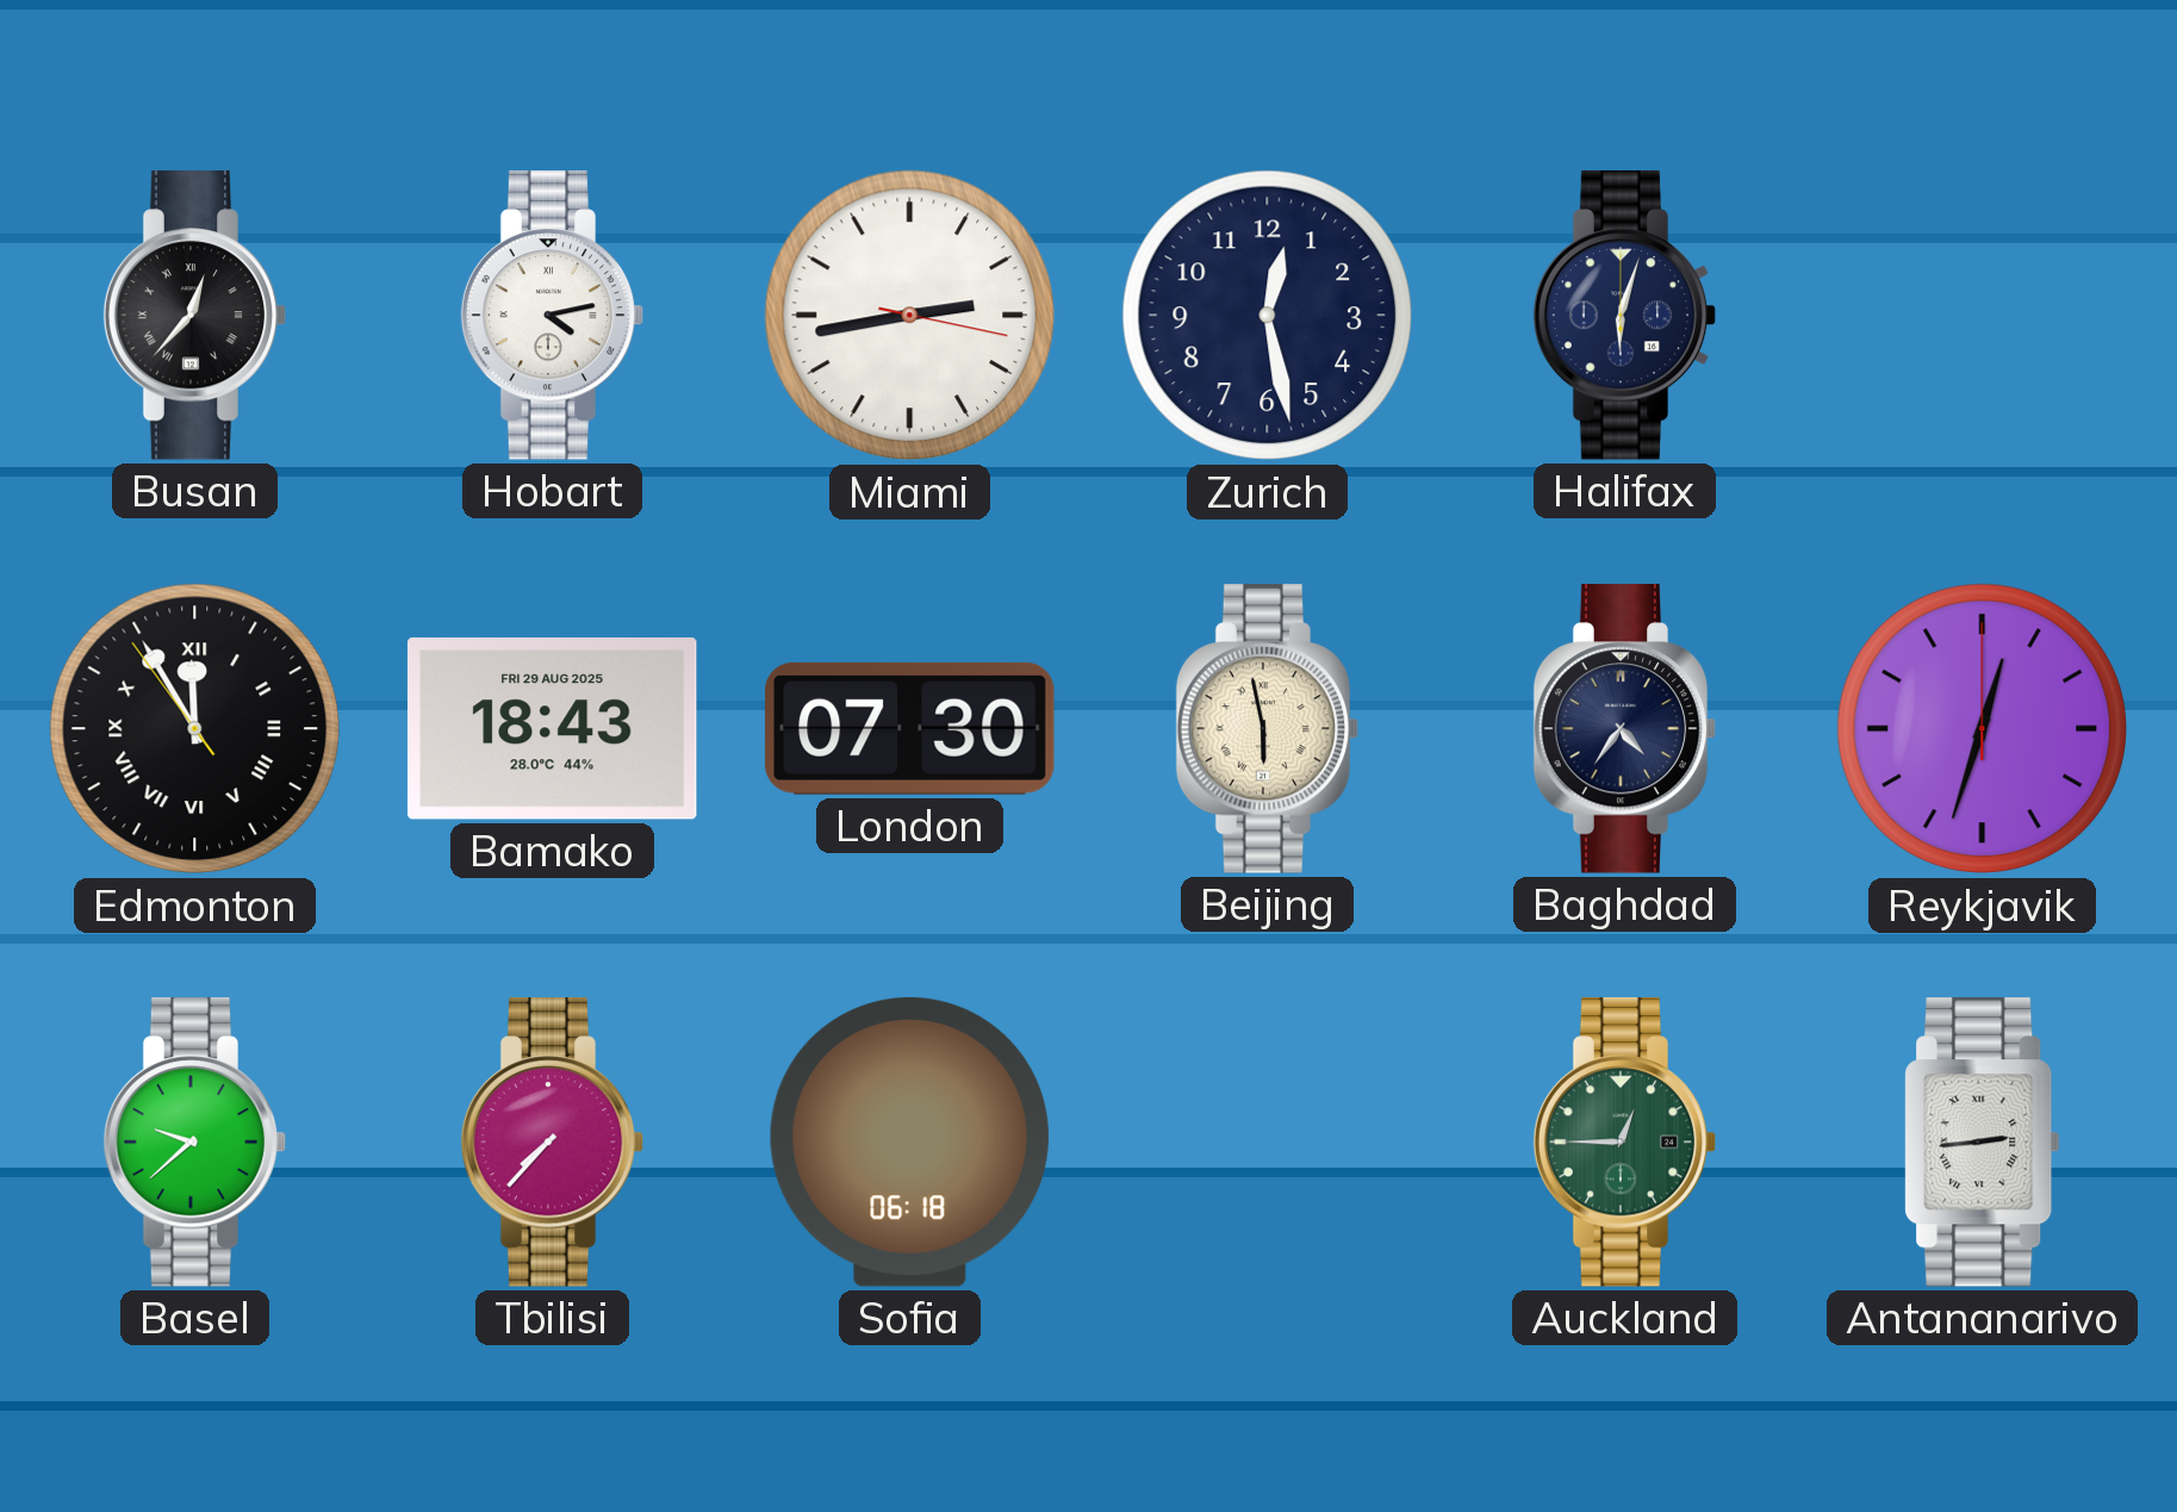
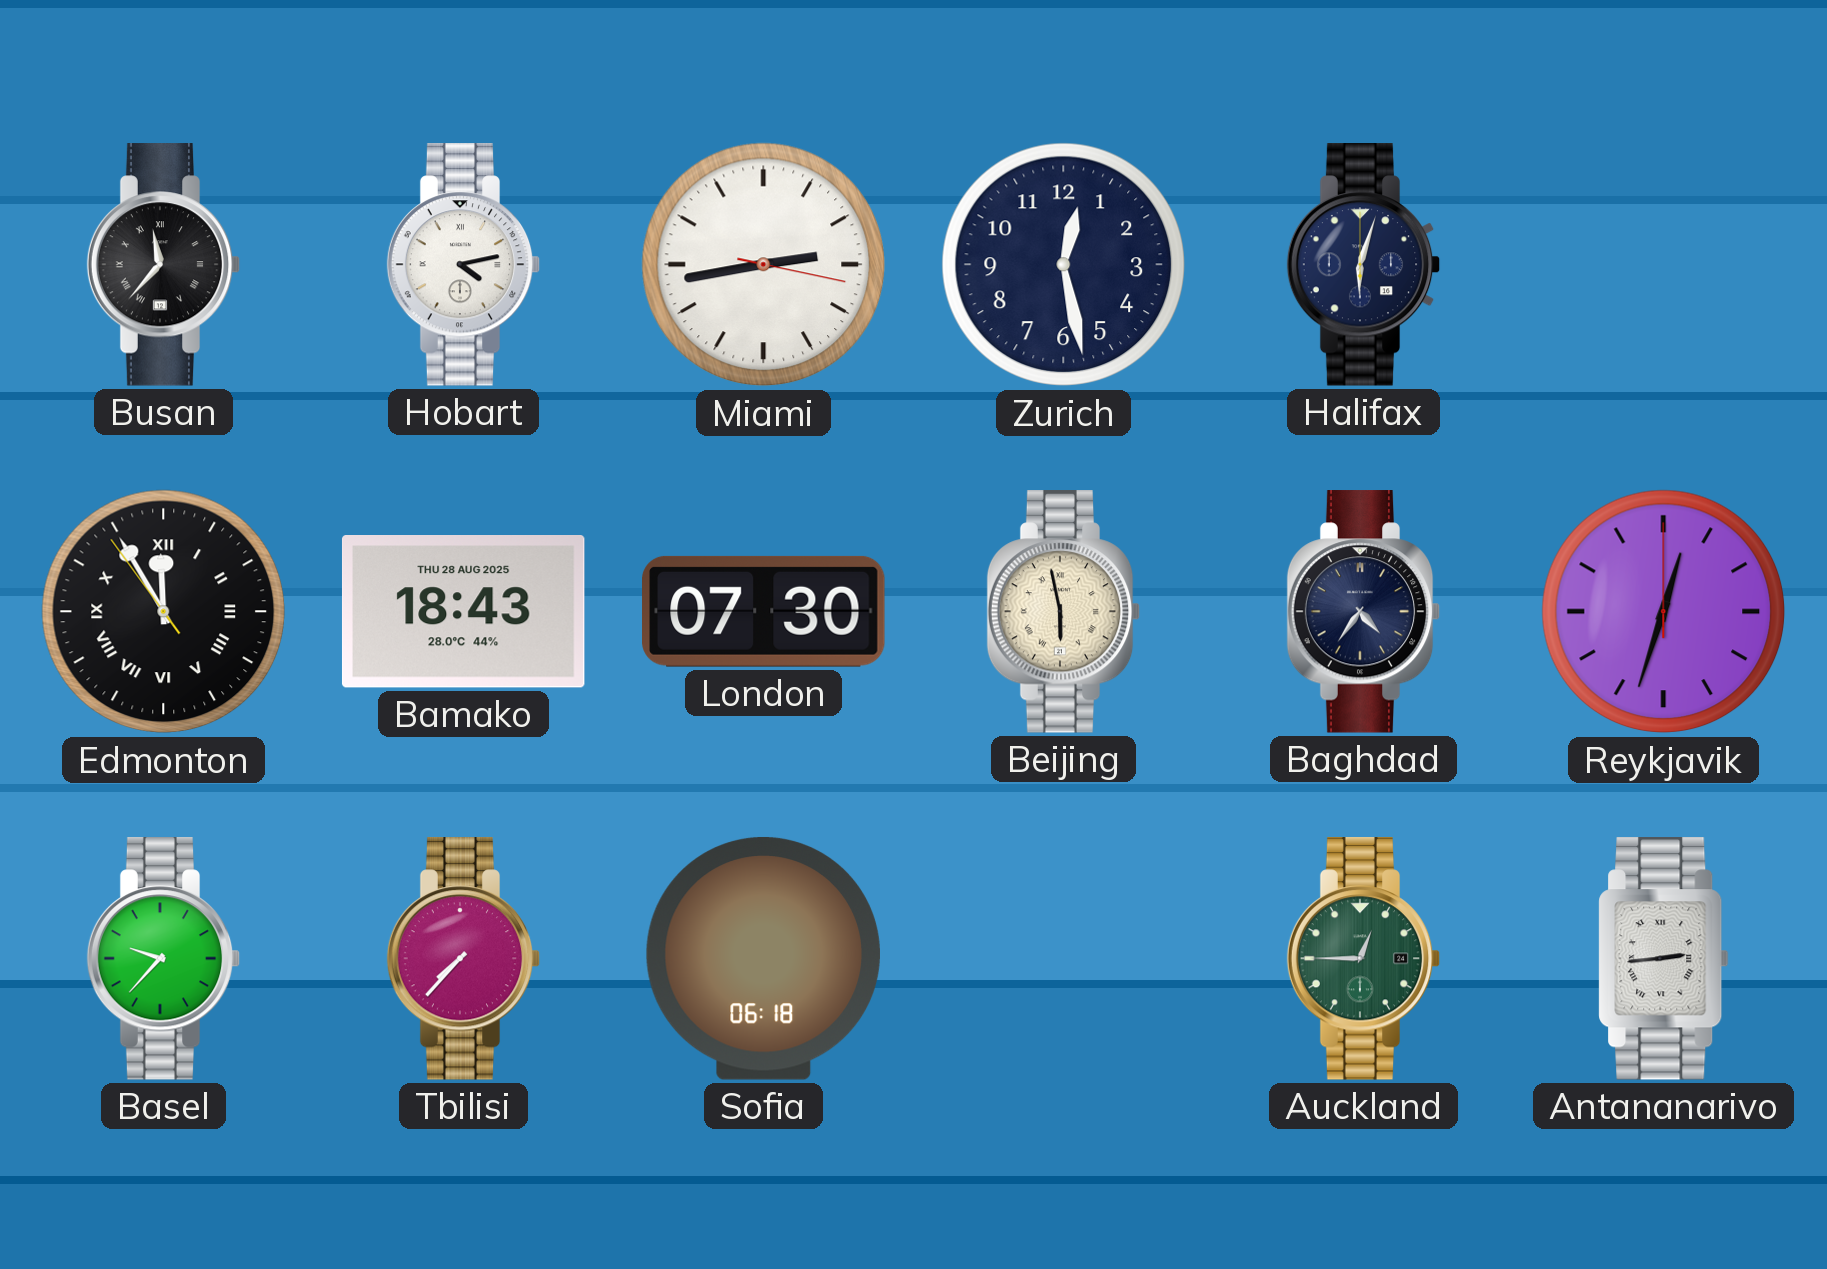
Busan: 12:37 -> 11:37
Bamako date: FRI 29 AUG 2025 -> THU 28 AUG 2025
Basel: 9:38 -> 9:37
